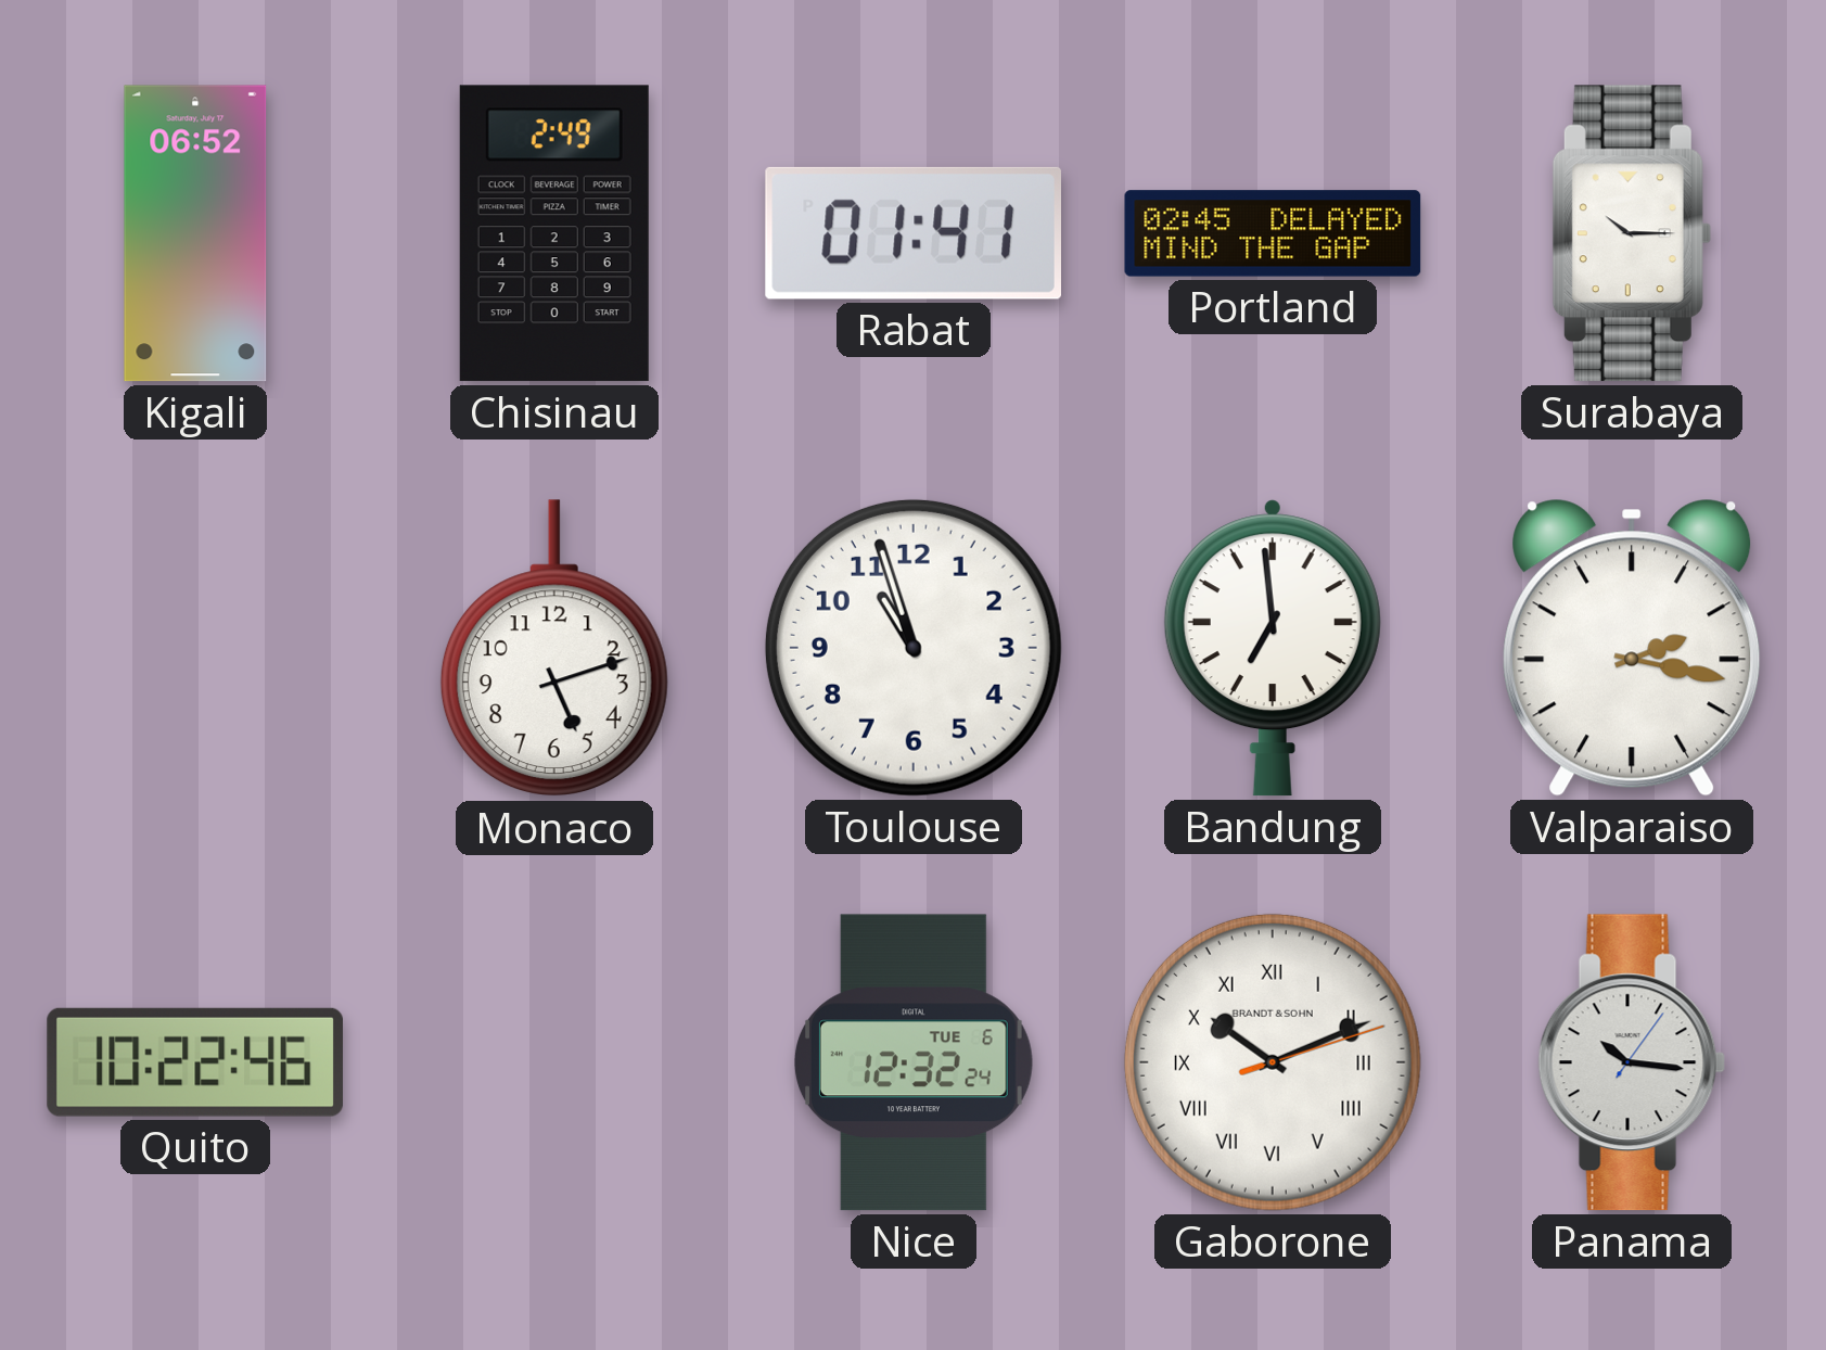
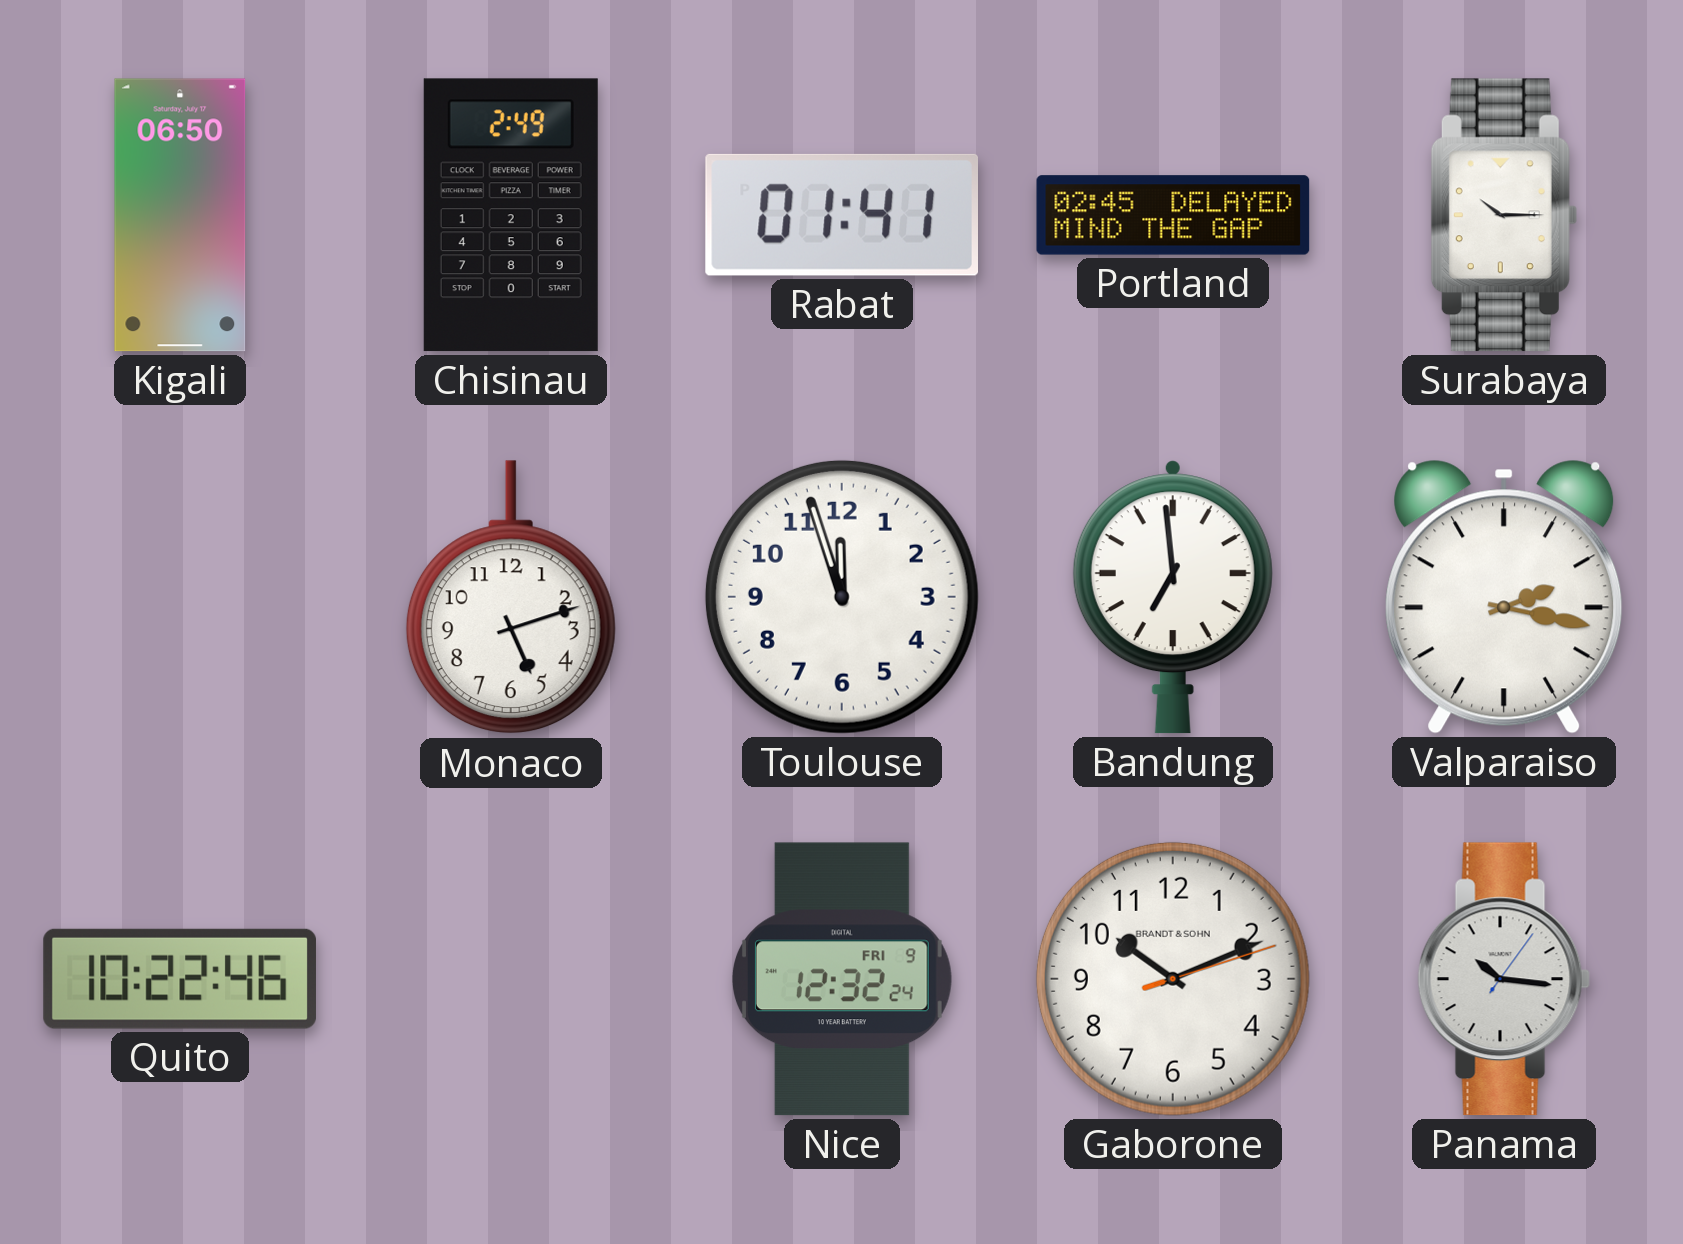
Kigali: 06:52 -> 06:50
Toulouse: 10:57 -> 11:57
Nice date: TUE 6 -> FRI 9
Gaborone numerals: Roman -> Arabic
